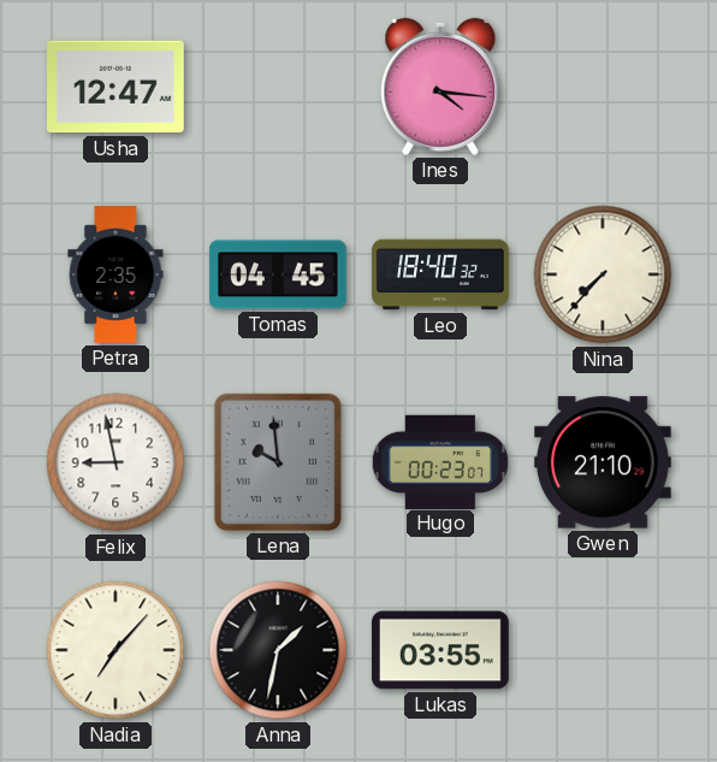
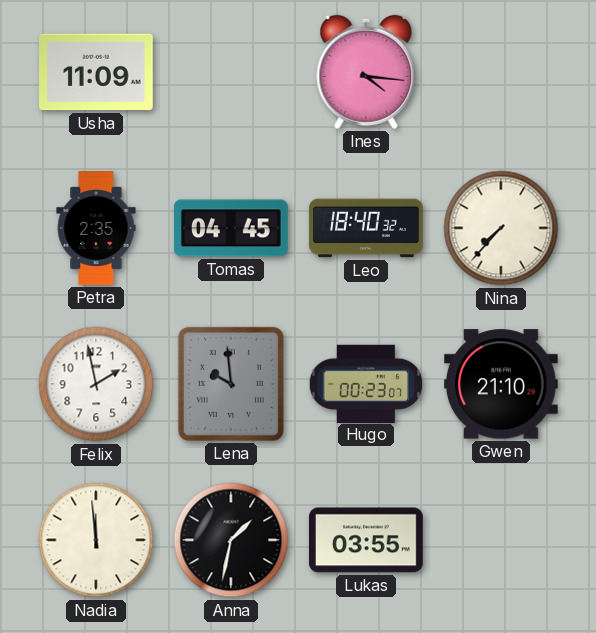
Usha: 12:47 -> 11:09
Felix: 8:58 -> 1:58
Nadia: 7:07 -> 11:59
